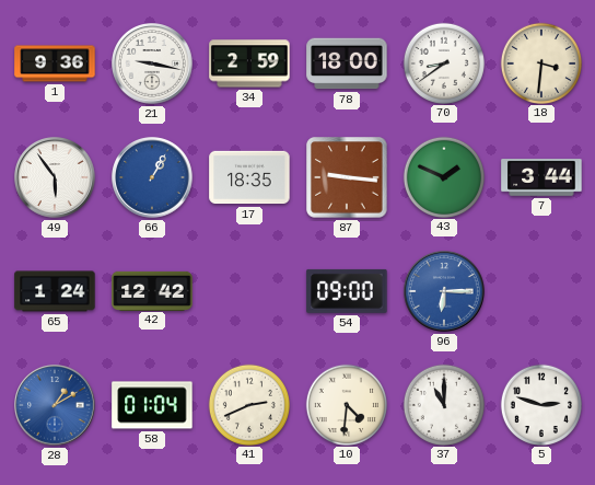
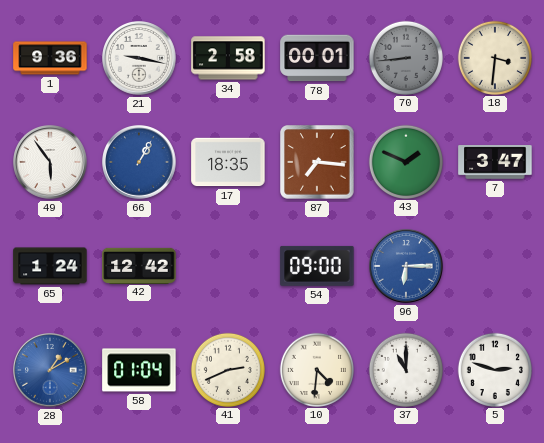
34: 2:59 -> 2:58
78: 18:00 -> 00:01
70: 8:39 -> 8:44
70 dial: white -> grey
87: 9:16 -> 7:16
7: 3:44 -> 3:47
